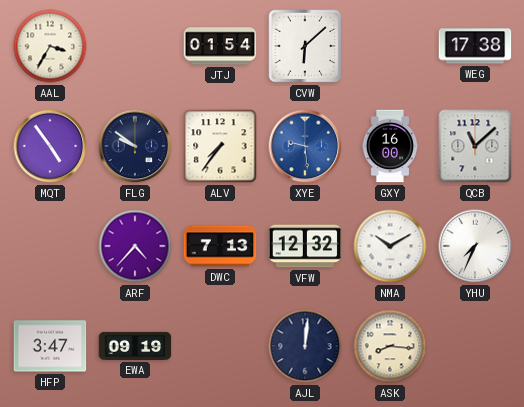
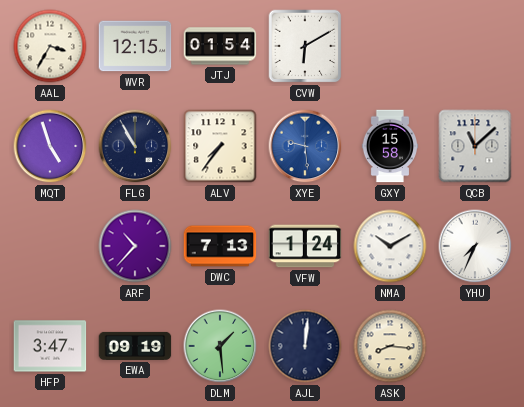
WVR: none -> 12:15
CVW: 6:08 -> 6:10
WEG: 17:38 -> none
MQT: 4:54 -> 4:57
FLG: 9:51 -> 10:55
GXY: 16:00 -> 15:58
ARF: 4:37 -> 10:37
VFW: 12:32 -> 1:24
DLM: none -> 1:29
